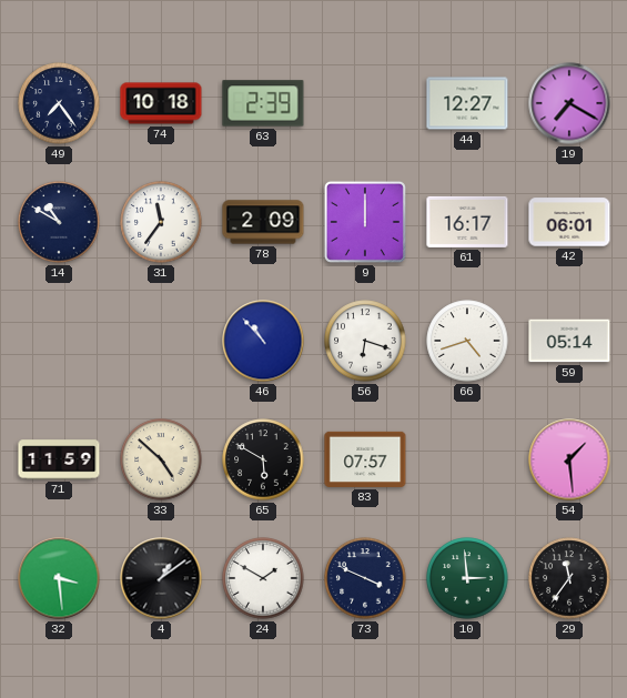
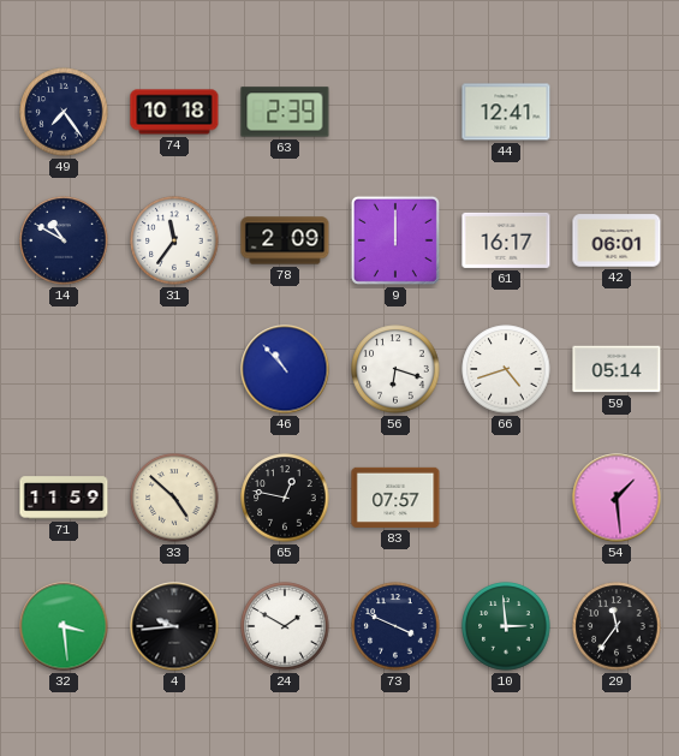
44: 12:27 -> 12:41
19: 7:20 -> none
65: 5:50 -> 12:47
4: 1:09 -> 9:44
